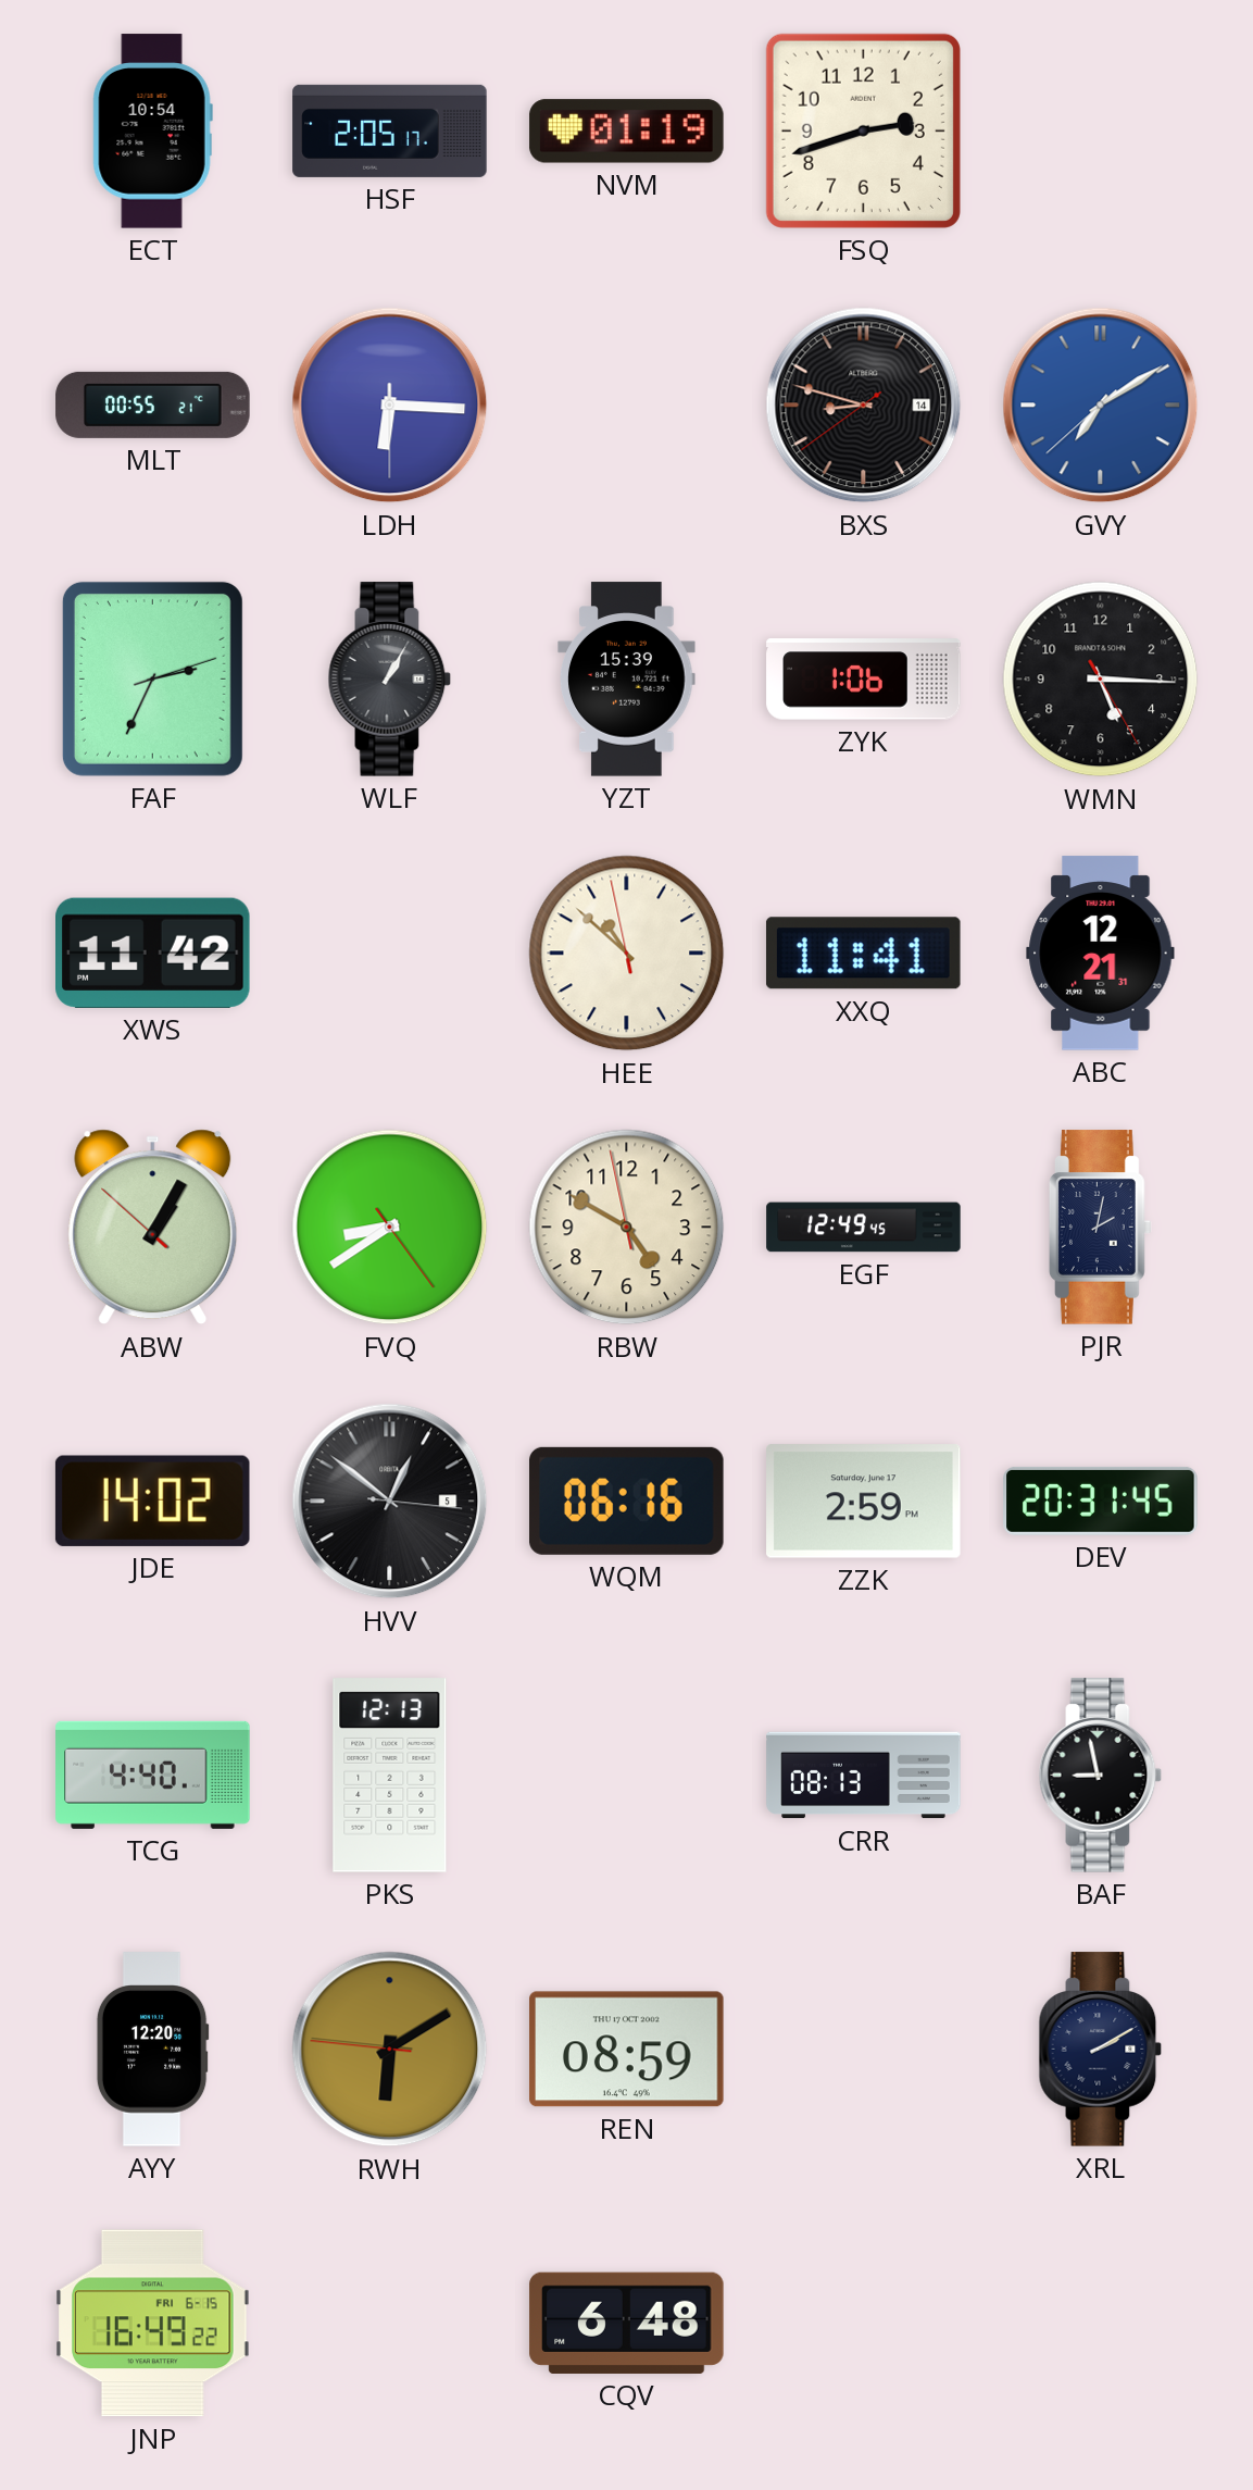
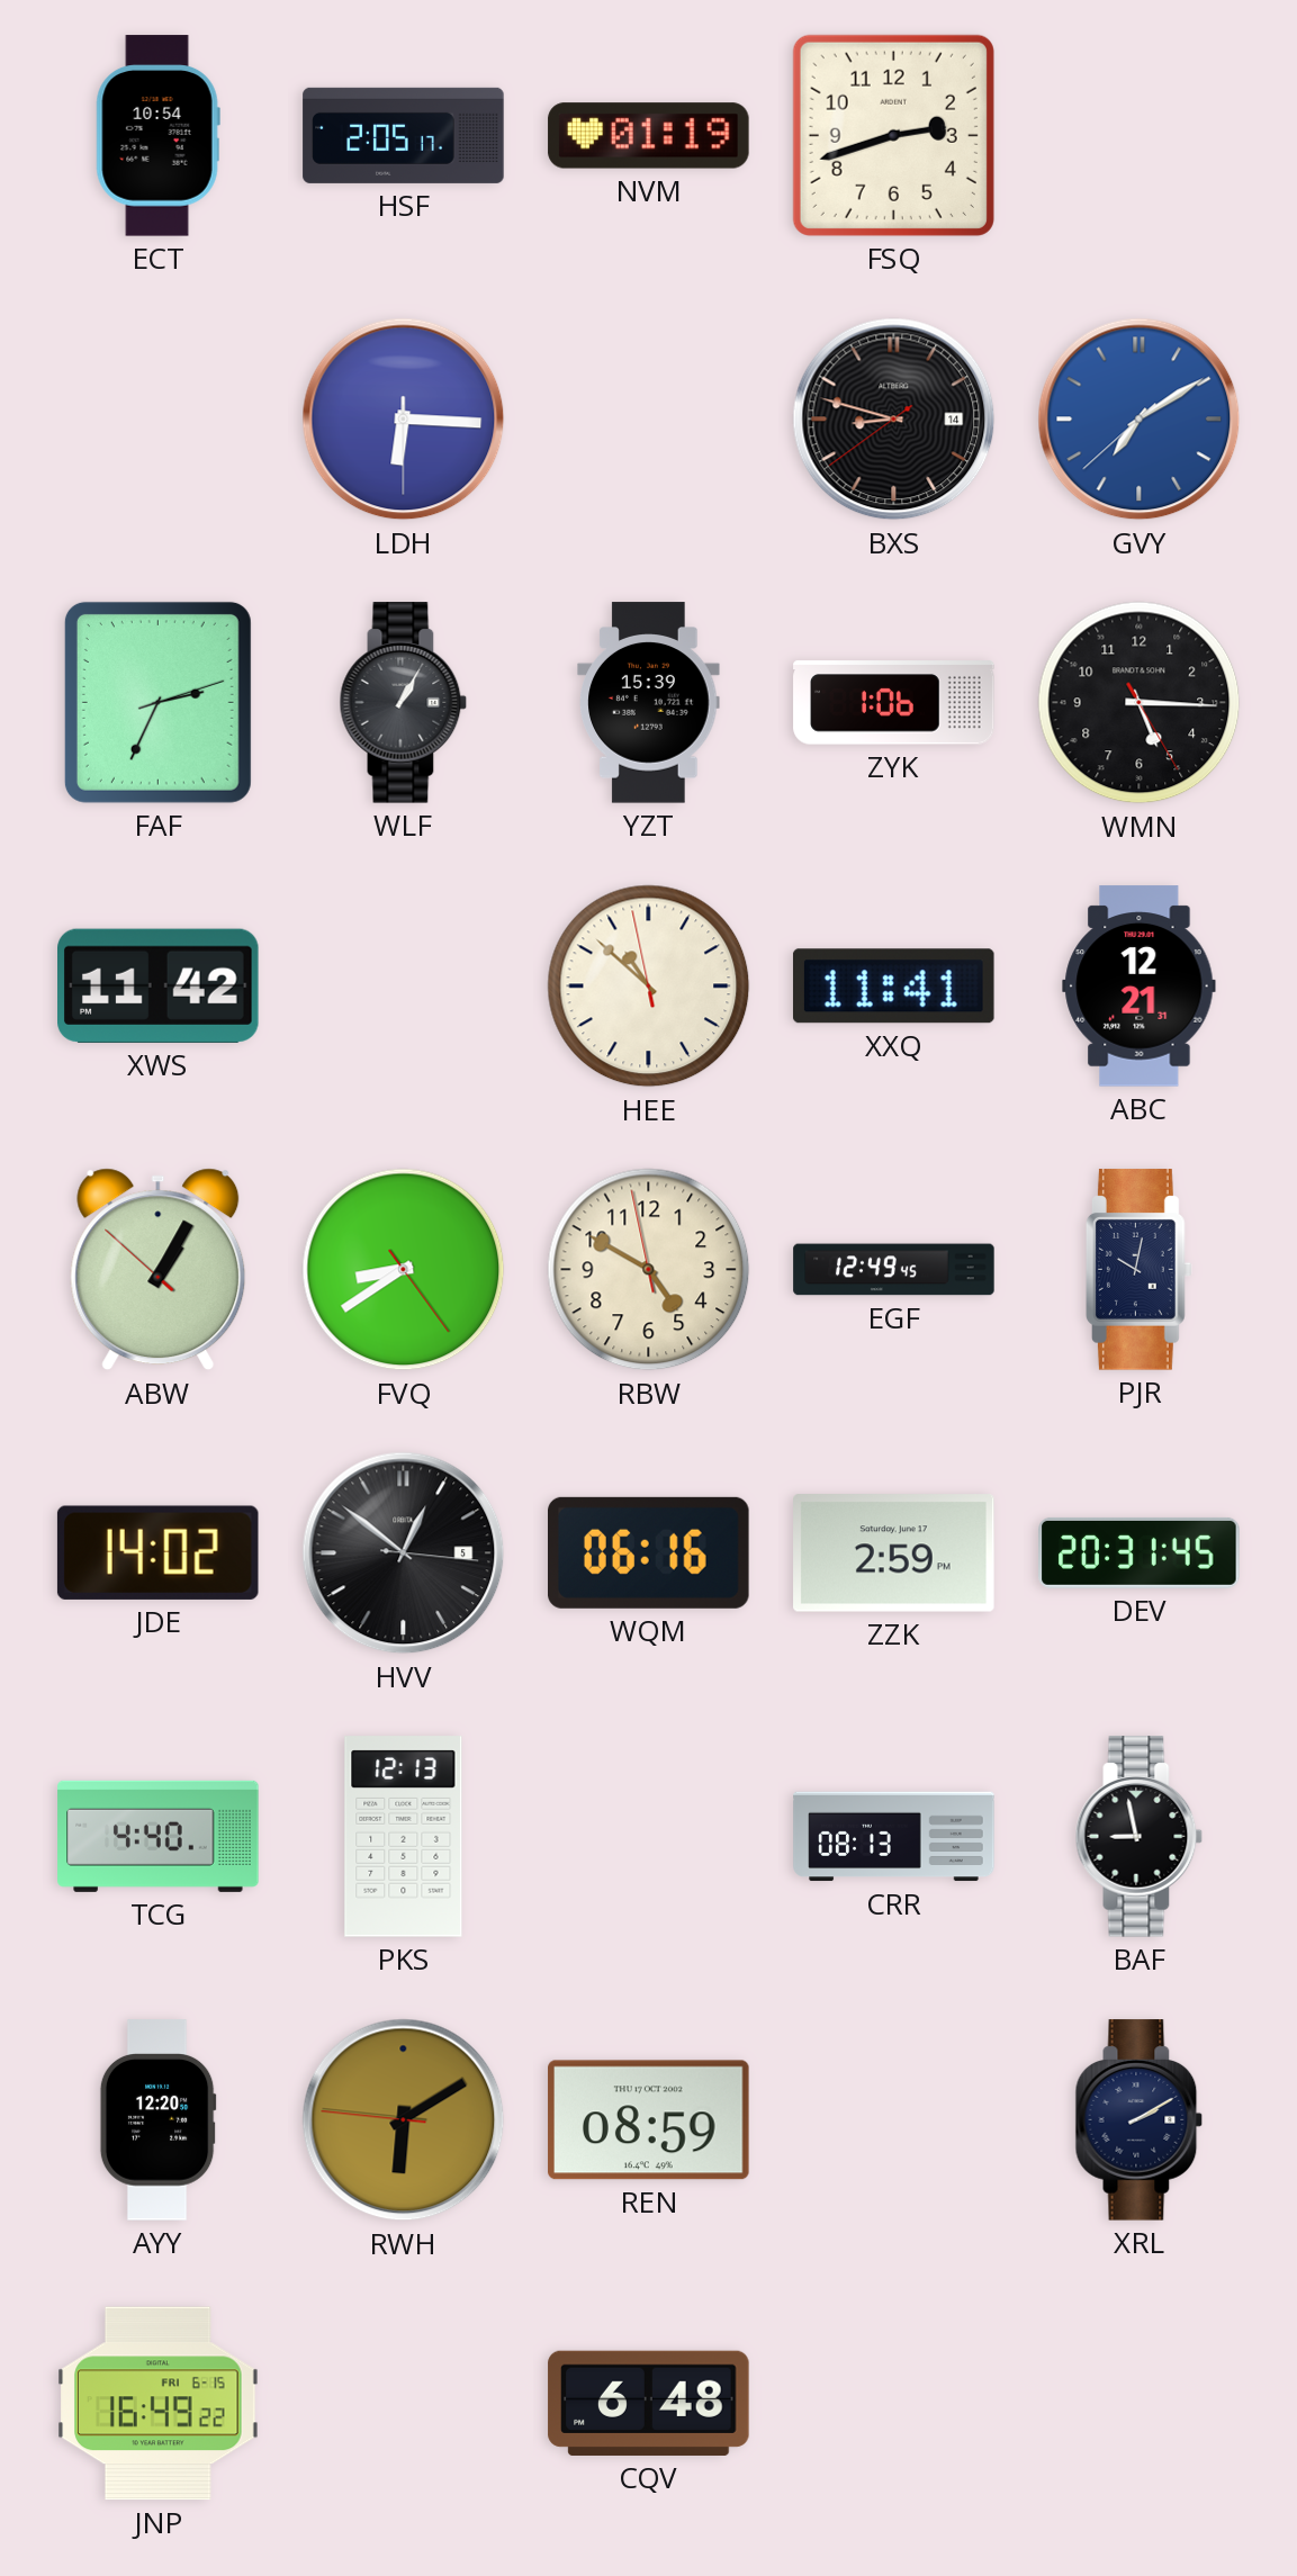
MLT: 00:55 -> none
PJR: 2:02 -> 10:02
